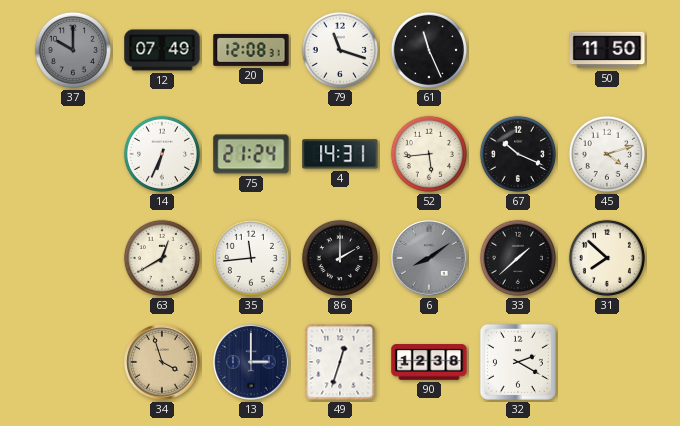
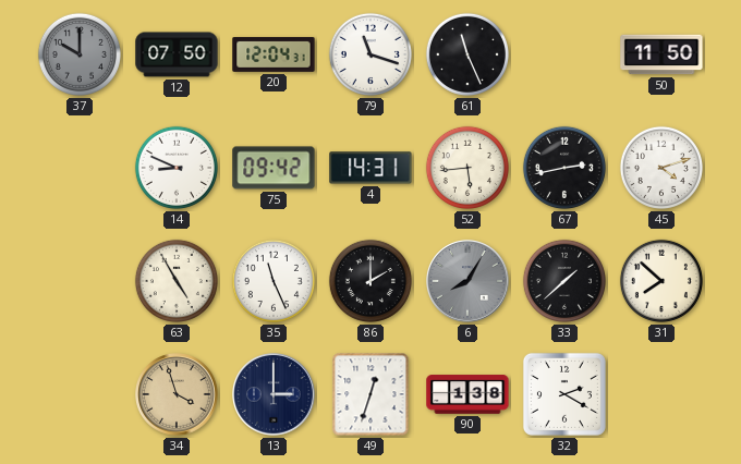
12: 07:49 -> 07:50
20: 12:08 -> 12:04
14: 6:34 -> 8:49
75: 21:24 -> 09:42
67: 10:19 -> 2:43
63: 12:40 -> 4:55
35: 11:44 -> 11:26
6: 8:09 -> 8:05
90: 12:38 -> 1:38
